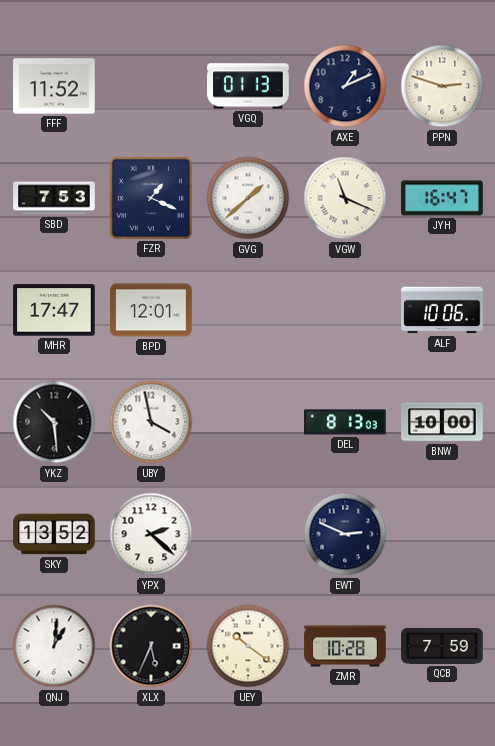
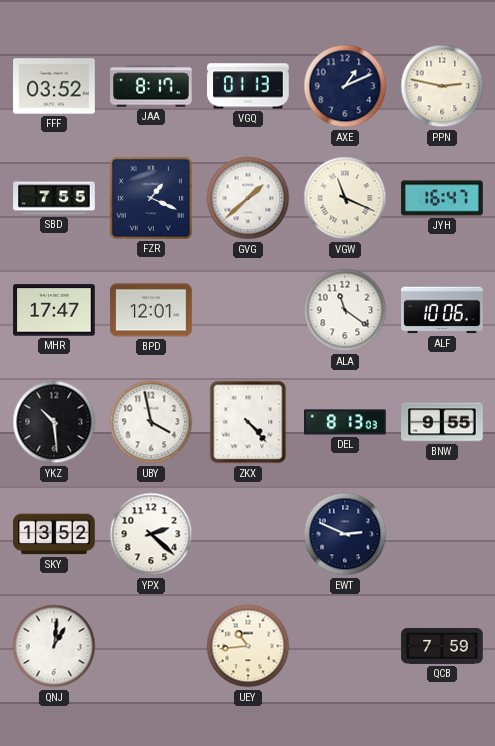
FFF: 11:52 -> 03:52
JAA: none -> 8:17
PPN: 2:48 -> 2:47
SBD: 7:53 -> 7:55
ALA: none -> 11:21
ZKX: none -> 4:23
BNW: 10:00 -> 9:55
XLX: 5:34 -> none
UEY: 10:21 -> 10:44
ZMR: 10:28 -> none
